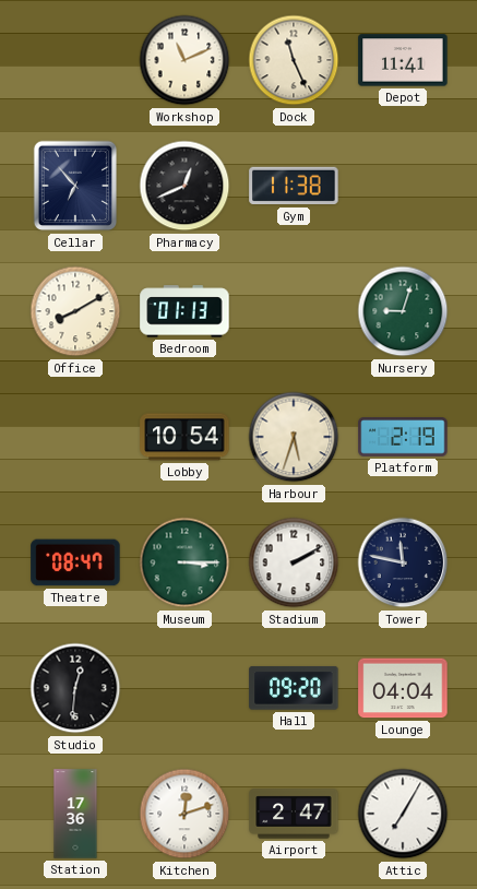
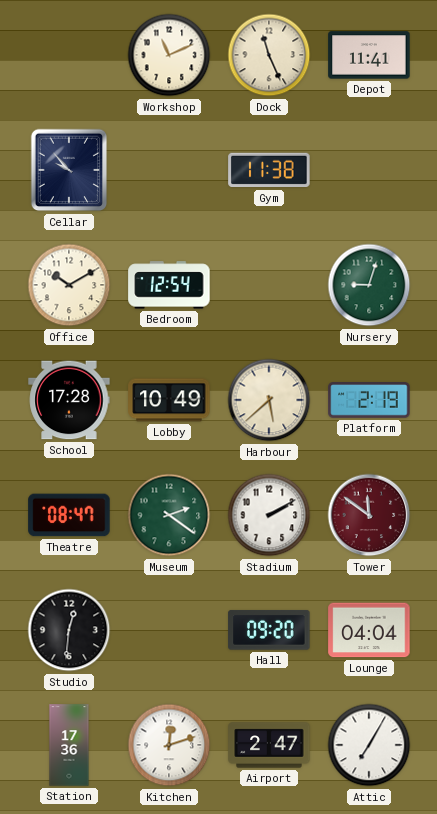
Cellar: 6:53 -> 9:53
Pharmacy: 12:41 -> none
Office: 8:10 -> 10:10
Bedroom: 01:13 -> 12:54
School: none -> 17:28
Lobby: 10:54 -> 10:49
Harbour: 5:33 -> 5:38
Museum: 3:15 -> 2:21
Tower: 11:47 -> 11:51
Tower dial: navy -> burgundy
